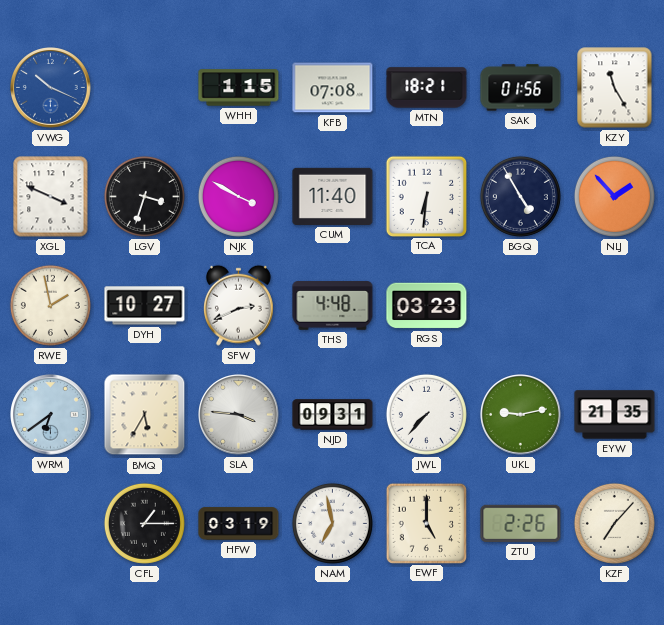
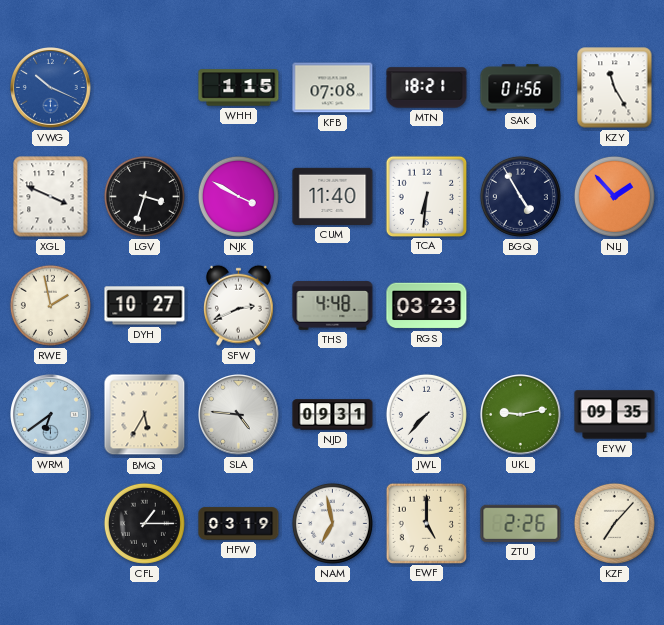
SLA: 3:46 -> 4:46
EYW: 21:35 -> 09:35
